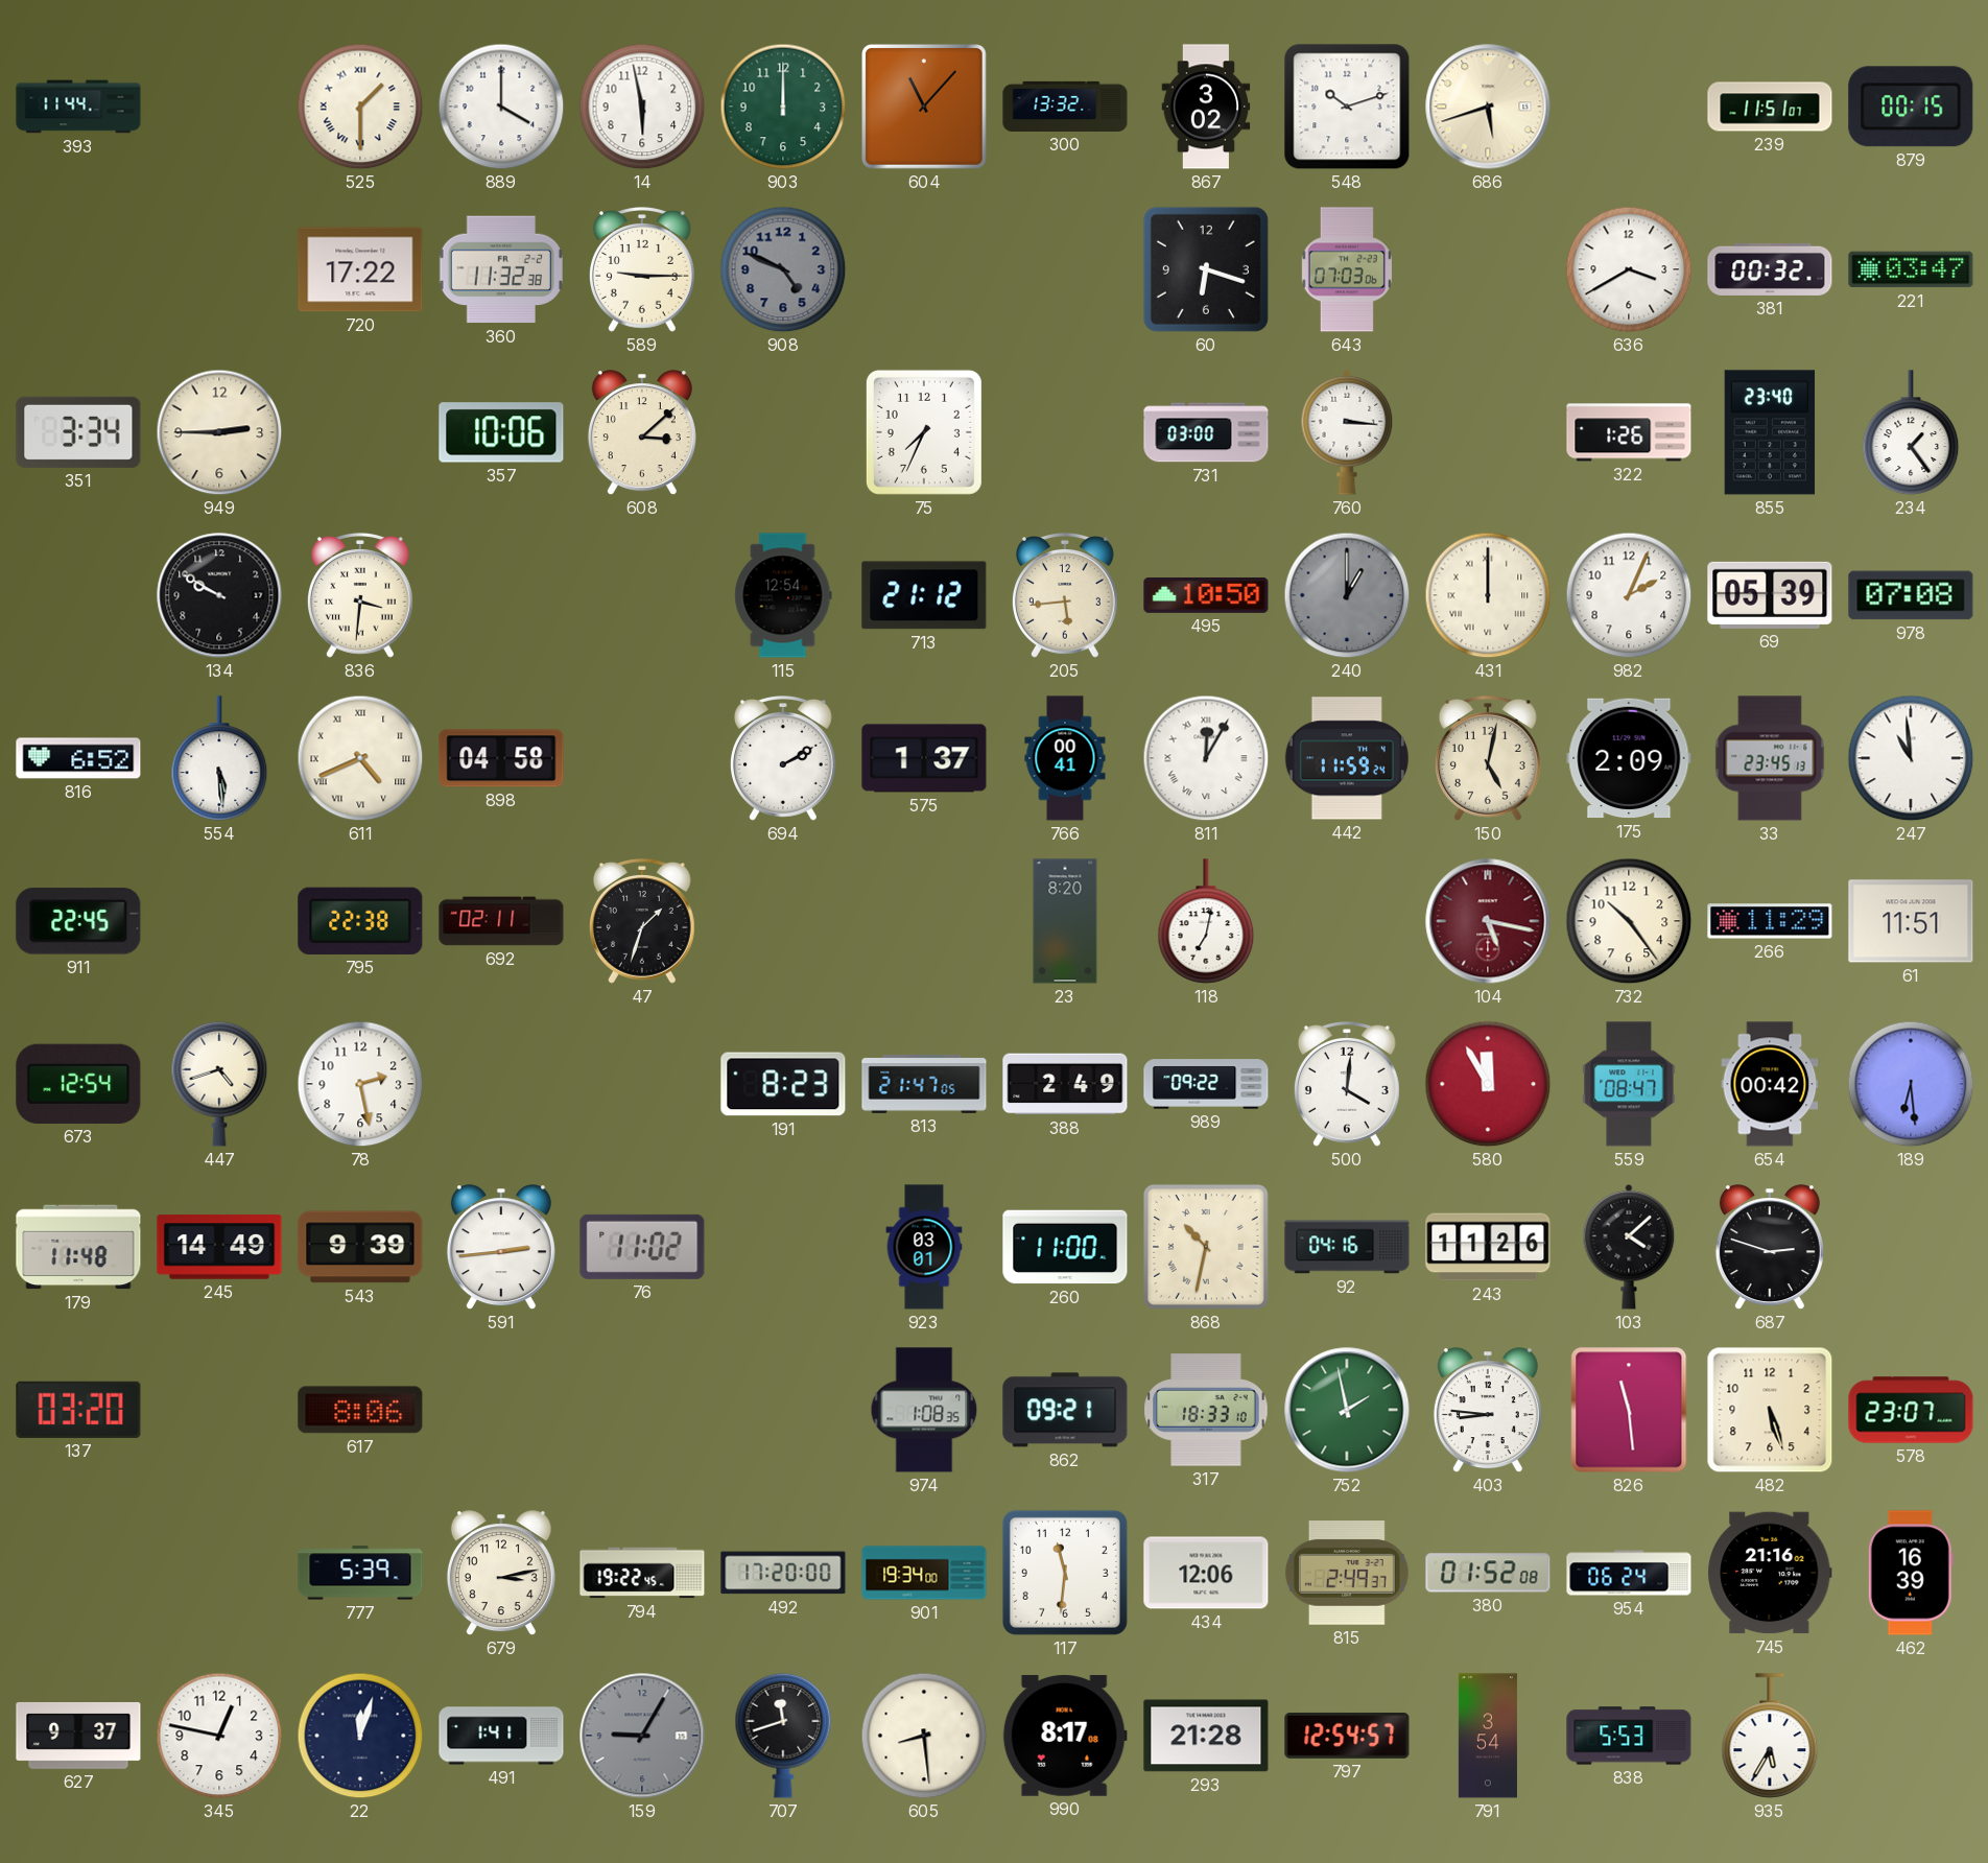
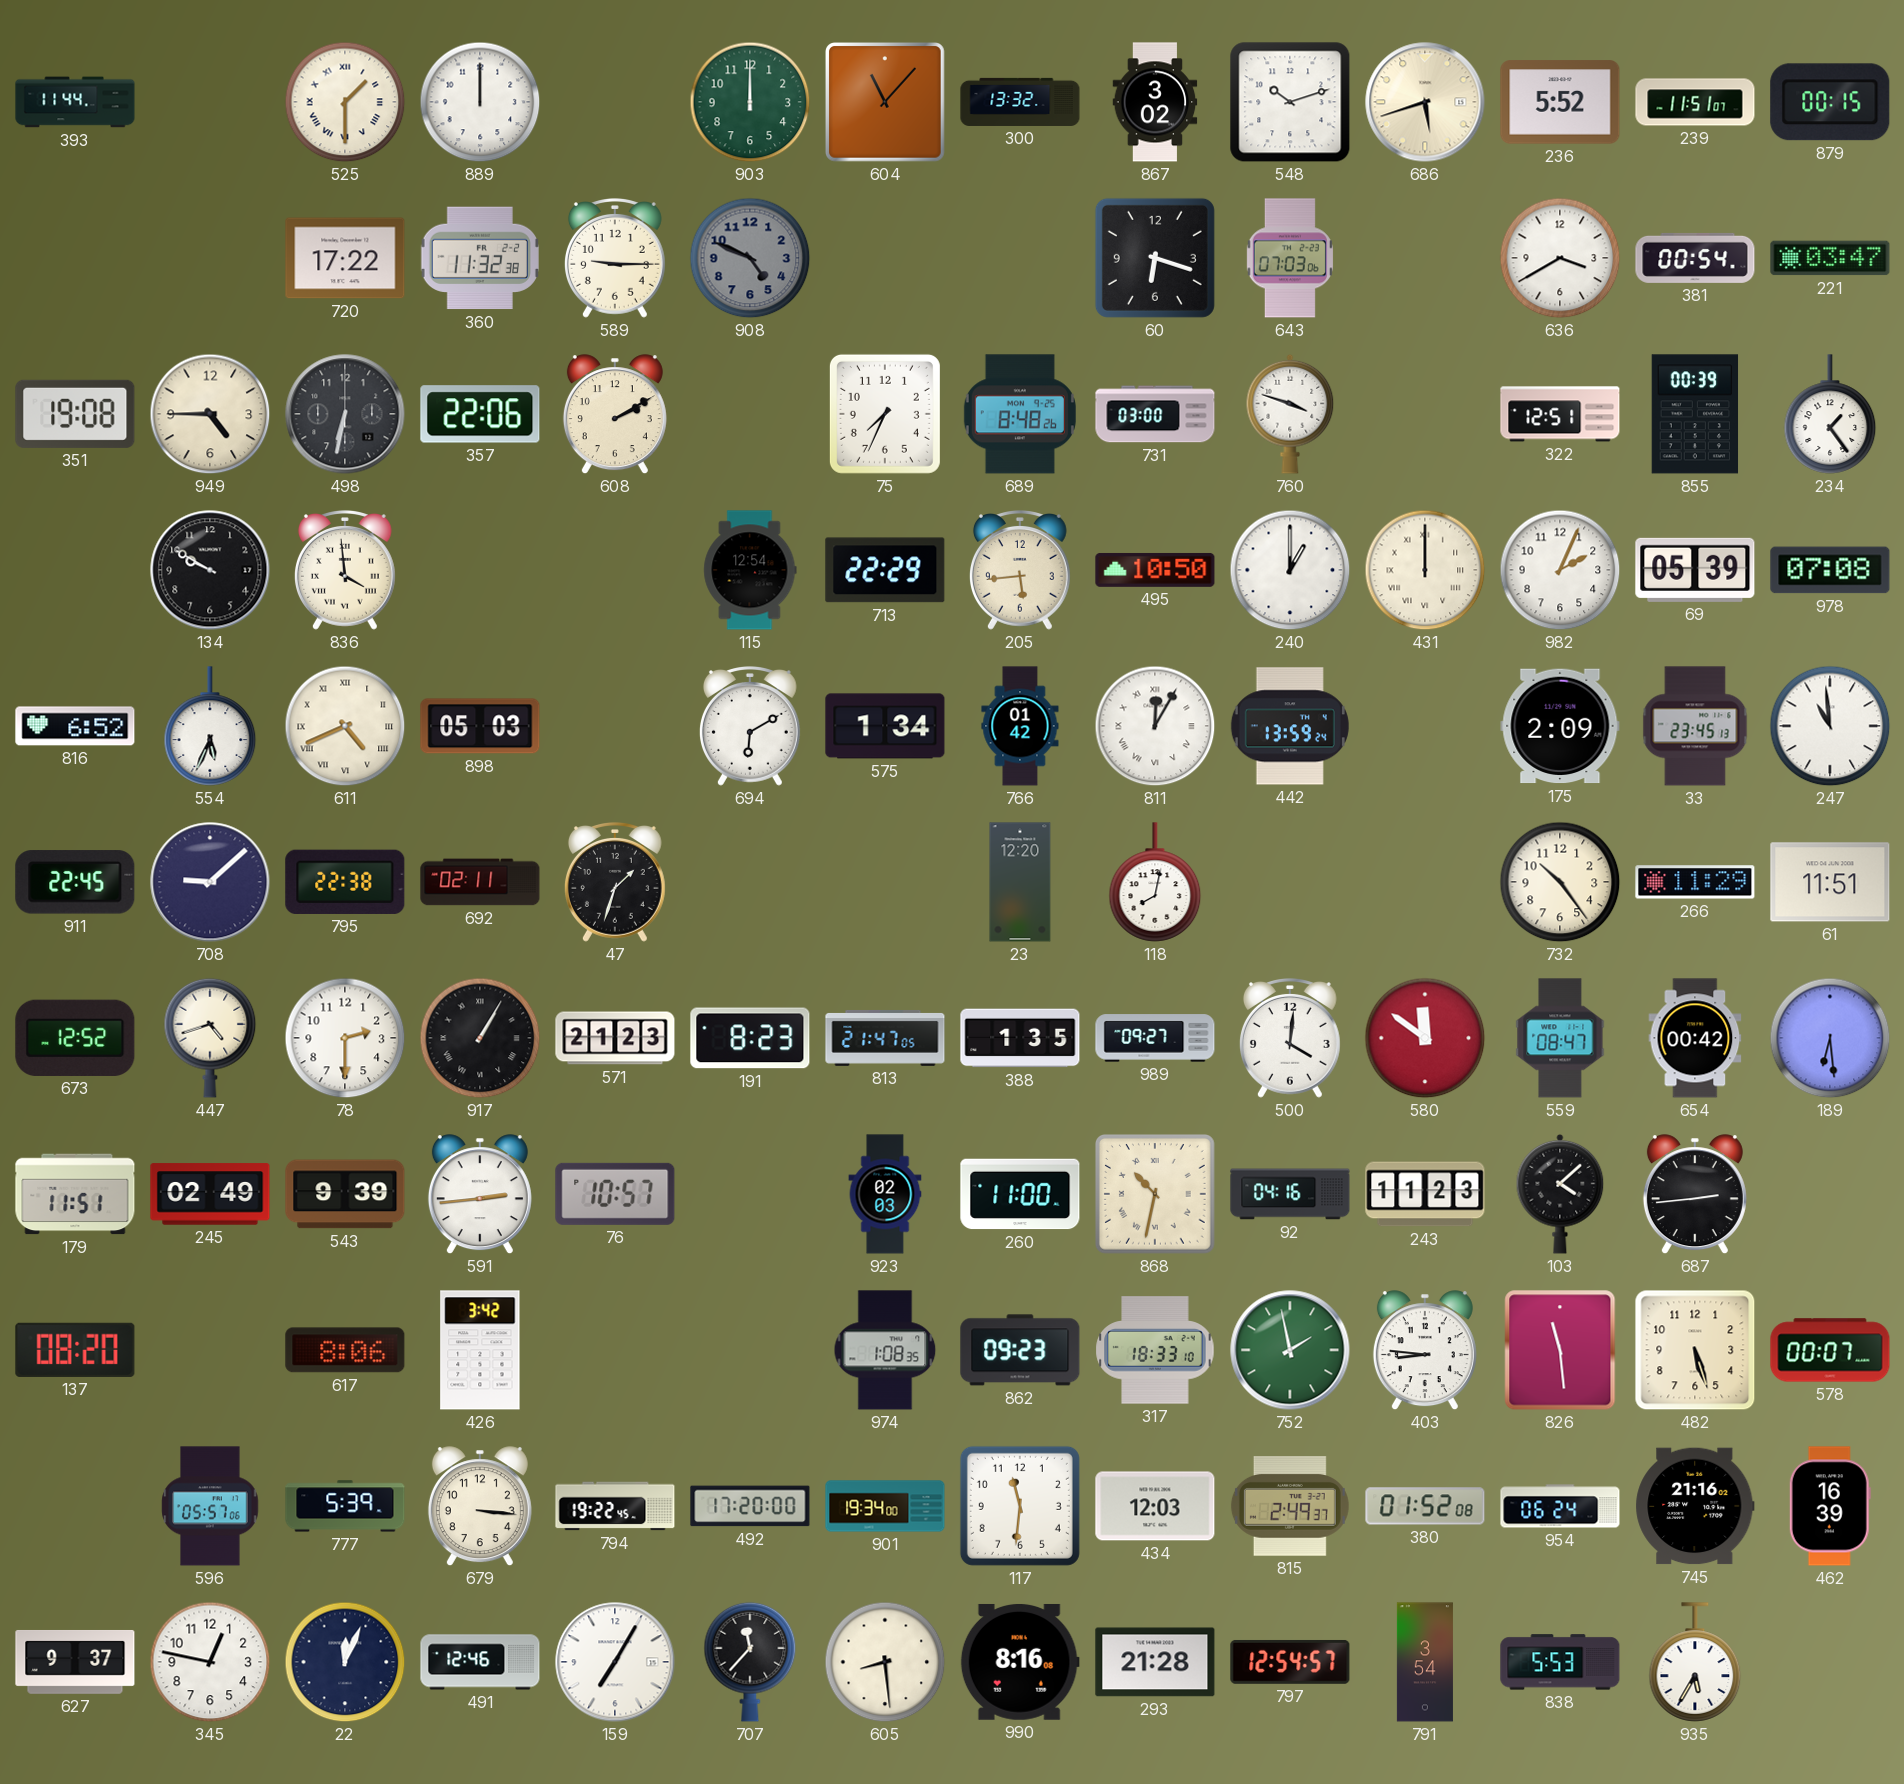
889: 4:00 -> 12:00
14: 5:58 -> none
236: none -> 5:52
381: 00:32 -> 00:54
351: 3:34 -> 19:08
949: 2:45 -> 4:45
498: none -> 6:32
357: 10:06 -> 22:06
608: 3:08 -> 2:10
689: none -> 8:48
760: 3:16 -> 3:48
322: 1:26 -> 12:51
855: 23:40 -> 00:39
836: 3:31 -> 3:59
713: 21:12 -> 22:29
240 dial: grey -> white
554: 5:29 -> 5:34
898: 04:58 -> 05:03
694: 2:10 -> 6:10
575: 1:37 -> 1:34
766: 00:41 -> 01:42
442: 11:59 -> 13:59
150: 5:02 -> none
708: none -> 9:08
23: 8:20 -> 12:20
118: 7:02 -> 8:02
104: 5:17 -> none
673: 12:54 -> 12:52
78: 2:28 -> 2:30
917: none -> 1:05
571: none -> 21:23
388: 2:49 -> 1:35
989: 09:22 -> 09:27
580: 11:55 -> 11:51
179: 11:48 -> 11:51
245: 14:49 -> 02:49
76: 11:02 -> 10:57
923: 03:01 -> 02:03
243: 11:26 -> 11:23
687: 2:48 -> 2:44
137: 03:20 -> 08:20
426: none -> 3:42
862: 09:21 -> 09:23
578: 23:07 -> 00:07
596: none -> 05:57
679: 3:13 -> 3:16
434: 12:06 -> 12:03
22: 12:03 -> 12:04
491: 1:41 -> 12:46
159: 9:05 -> 7:05
159 dial: grey -> white
707: 11:42 -> 11:37
990: 8:17 -> 8:16
